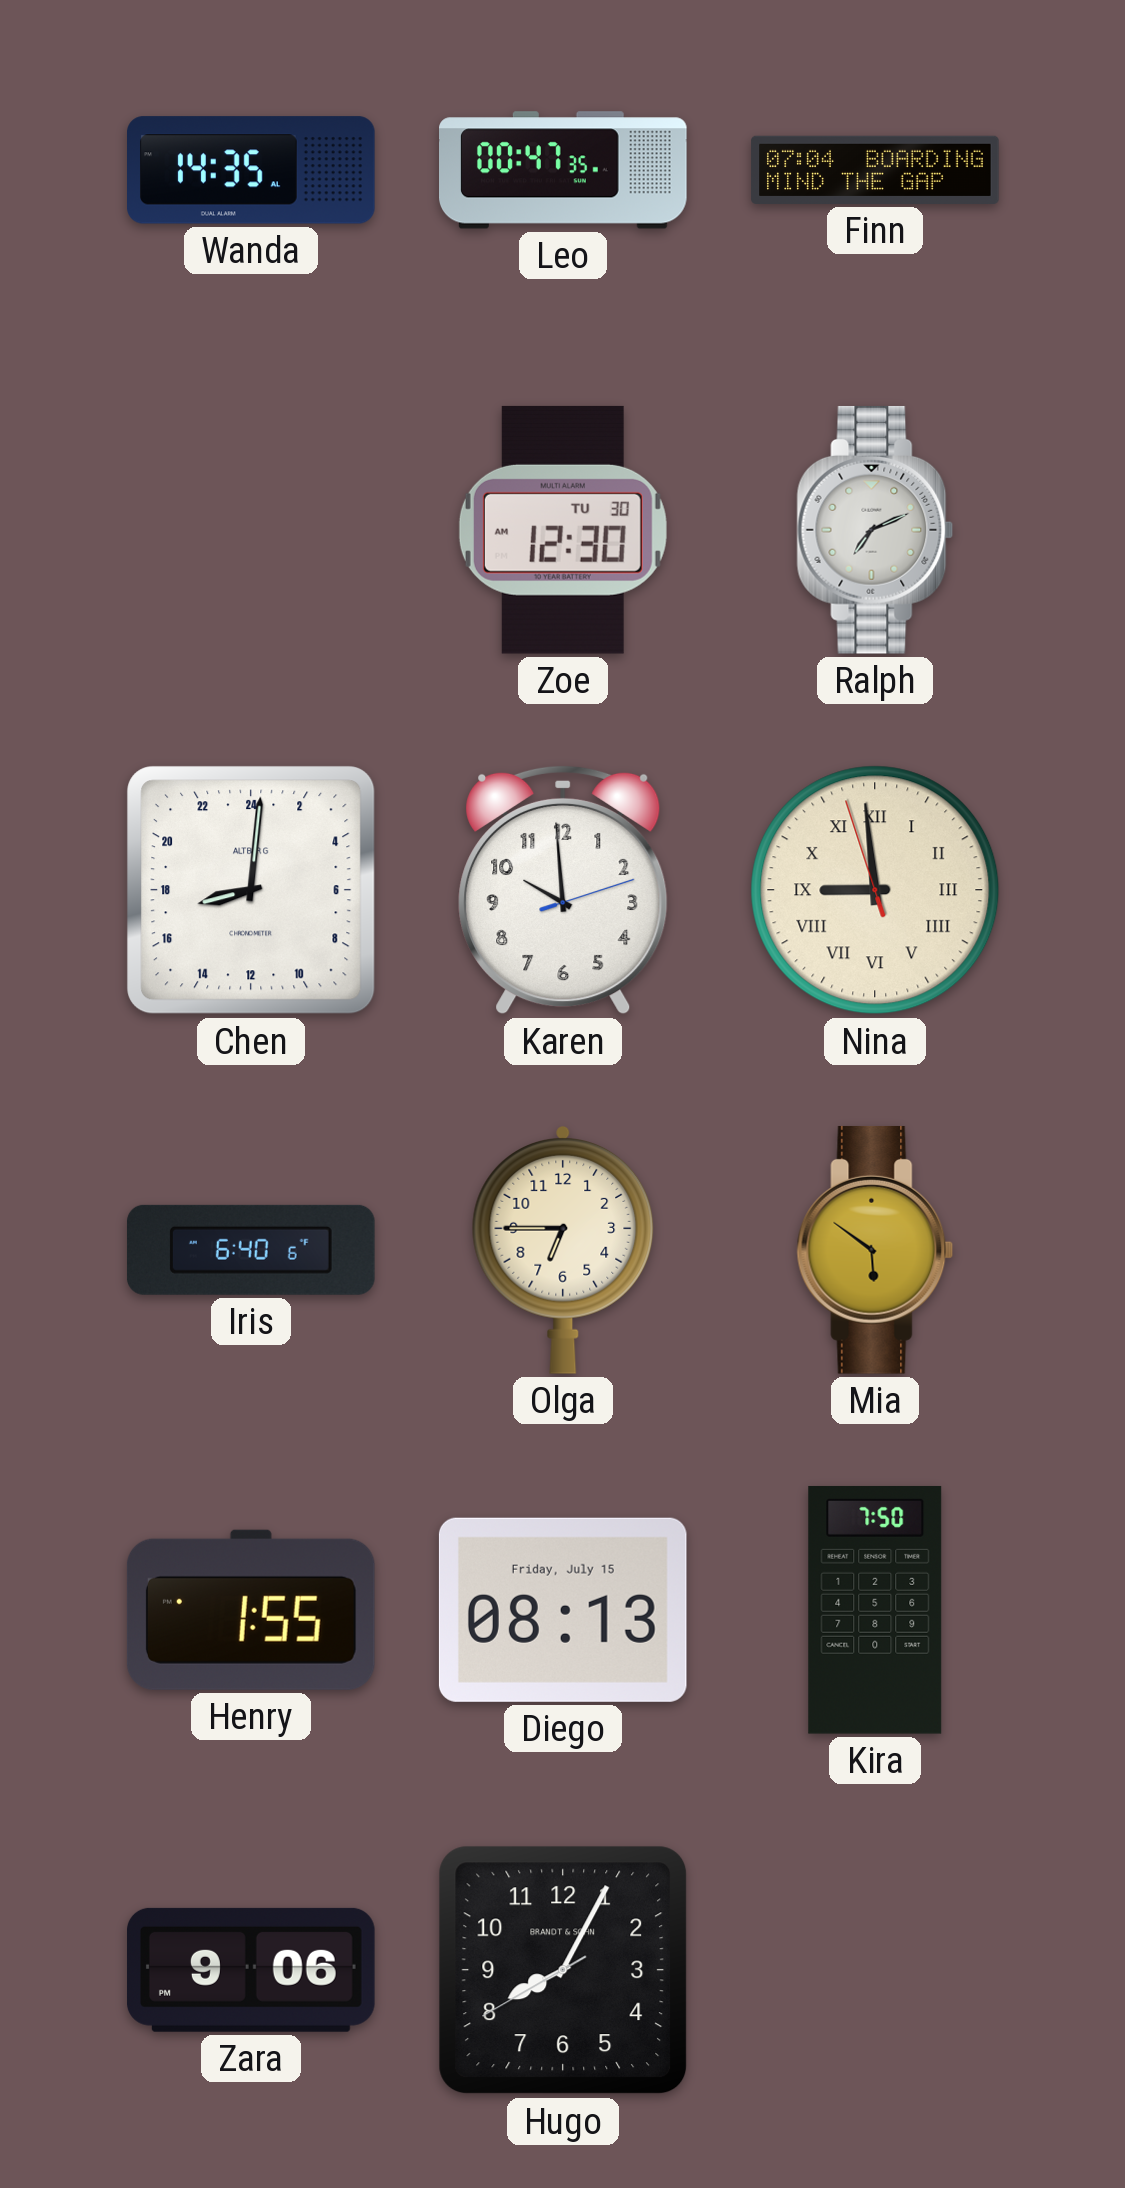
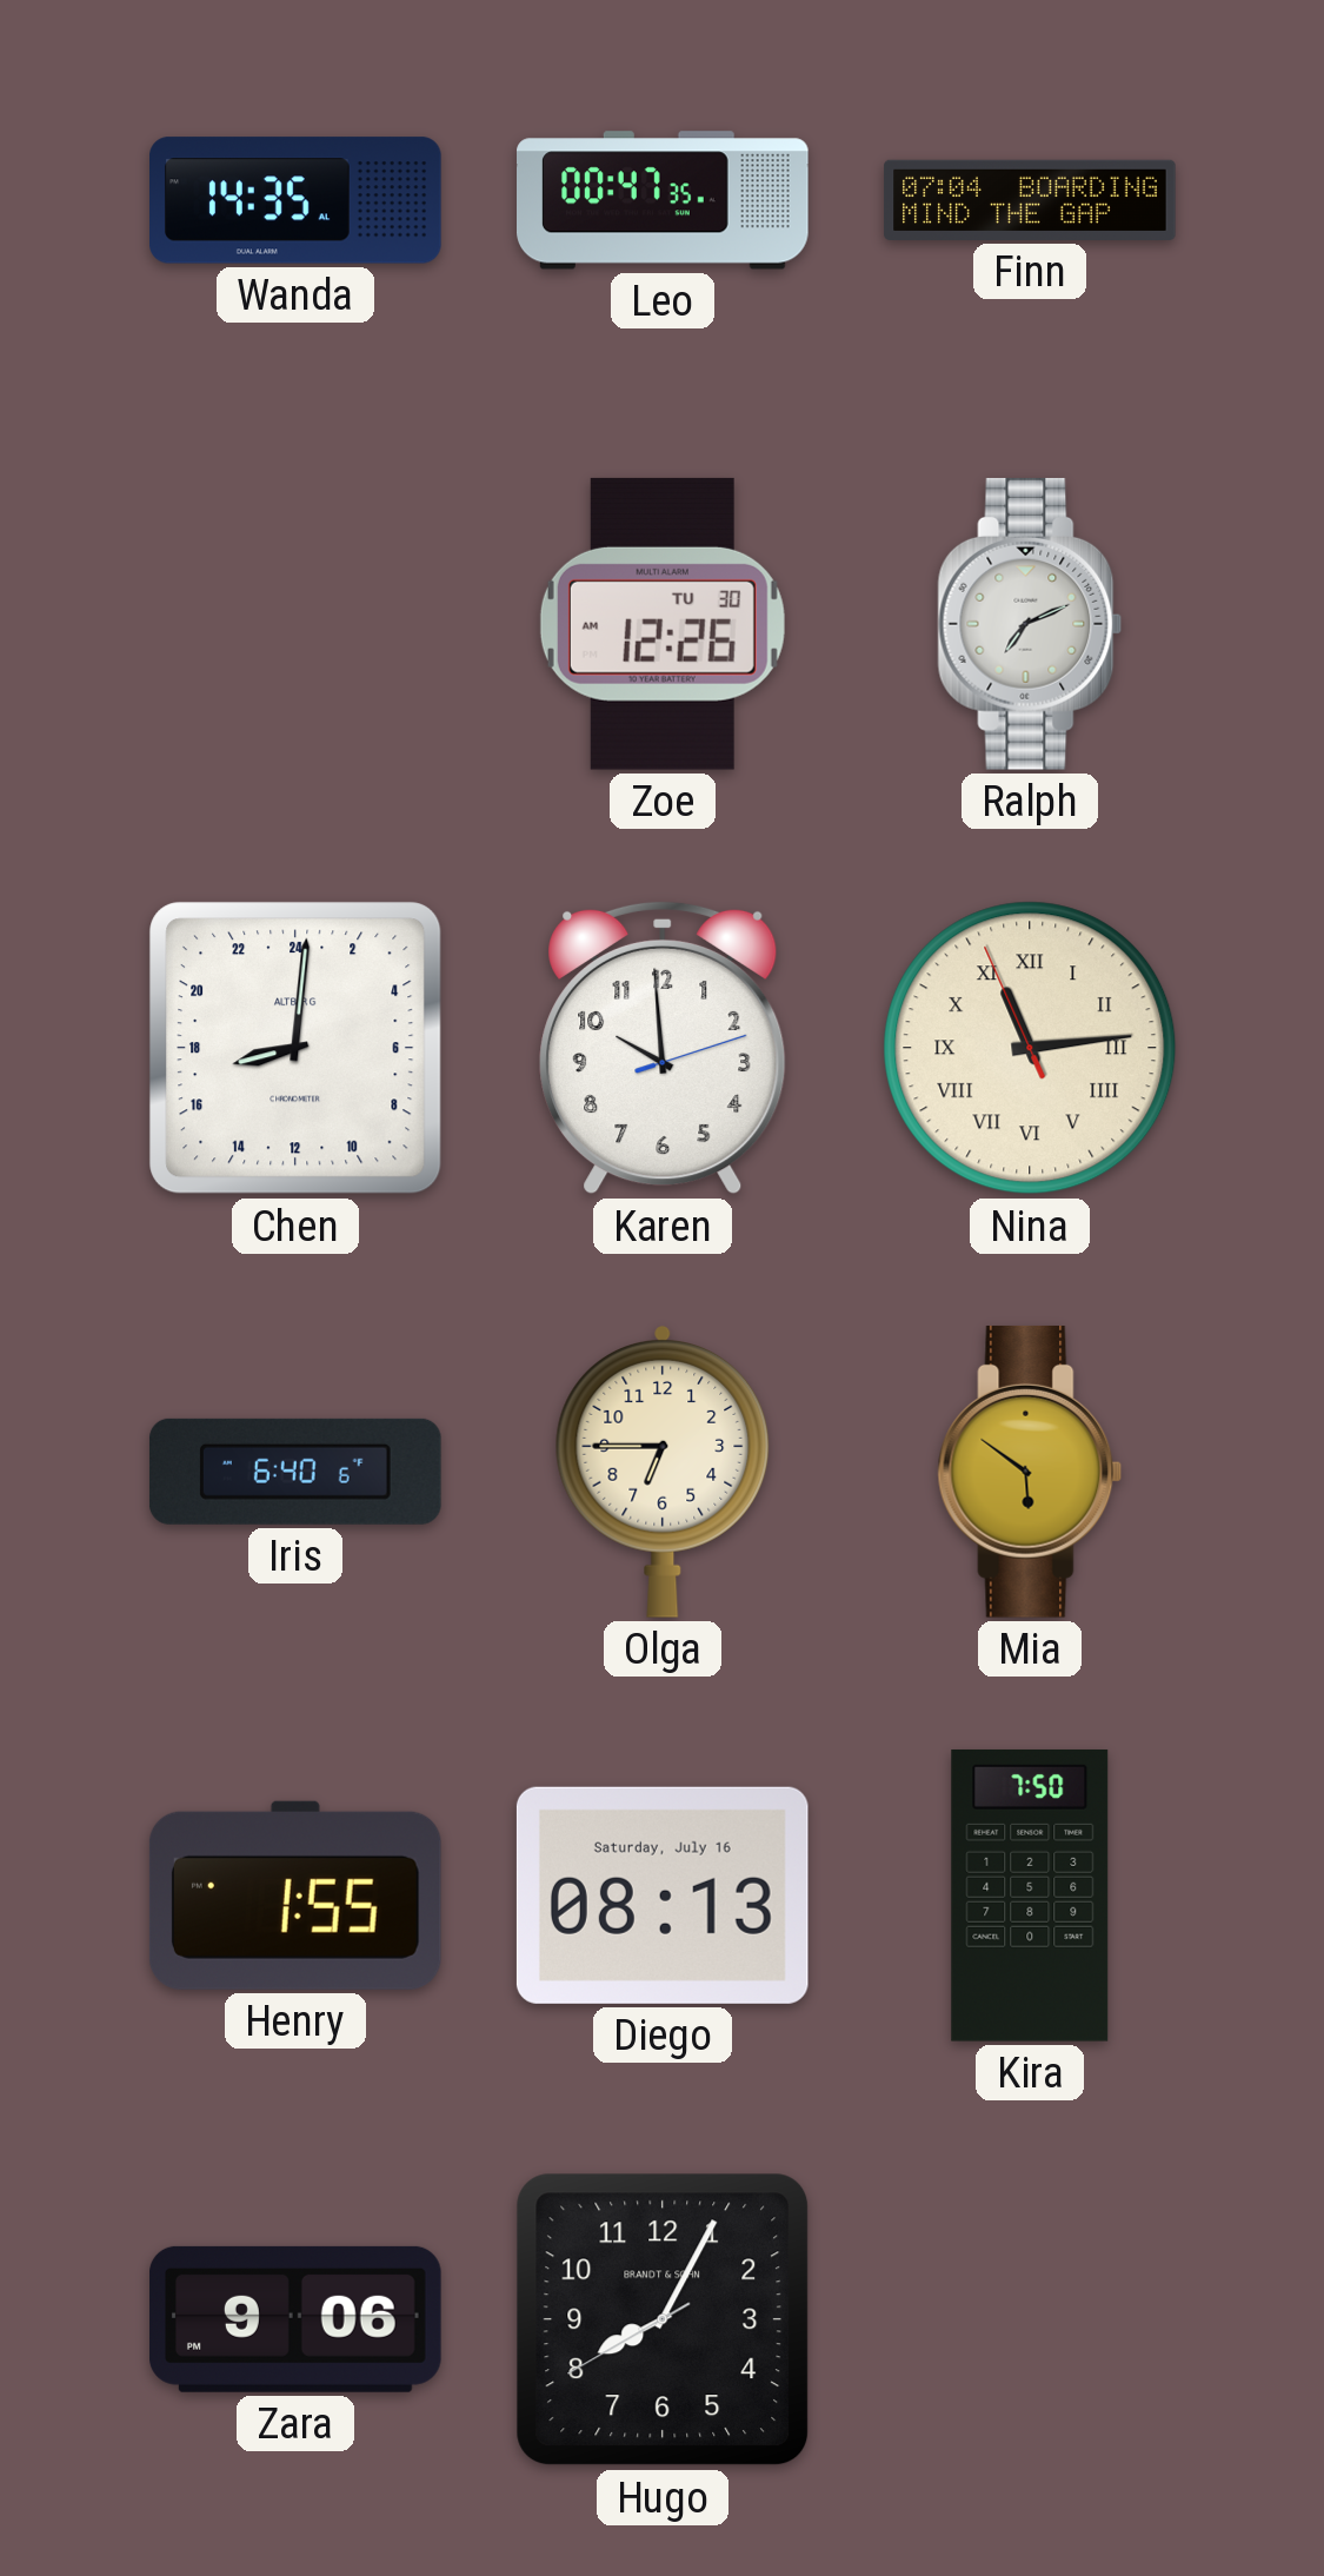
Zoe: 12:30 -> 12:26
Nina: 8:58 -> 11:13
Diego date: Friday, July 15 -> Saturday, July 16
